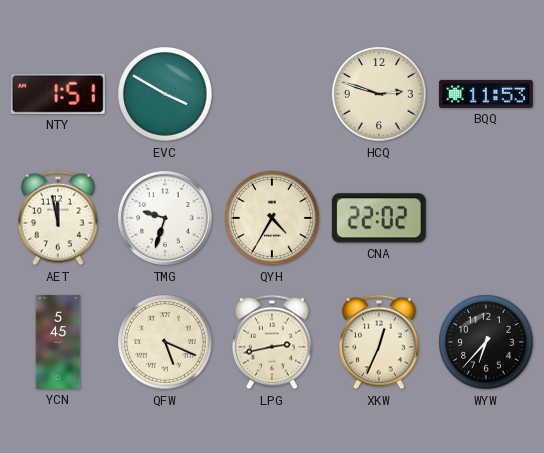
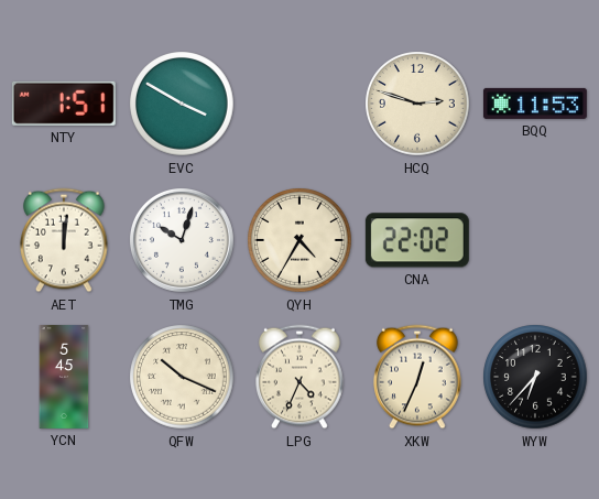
AET: 11:58 -> 12:01
TMG: 9:33 -> 10:03
QFW: 5:19 -> 10:19
LPG: 2:43 -> 4:34
